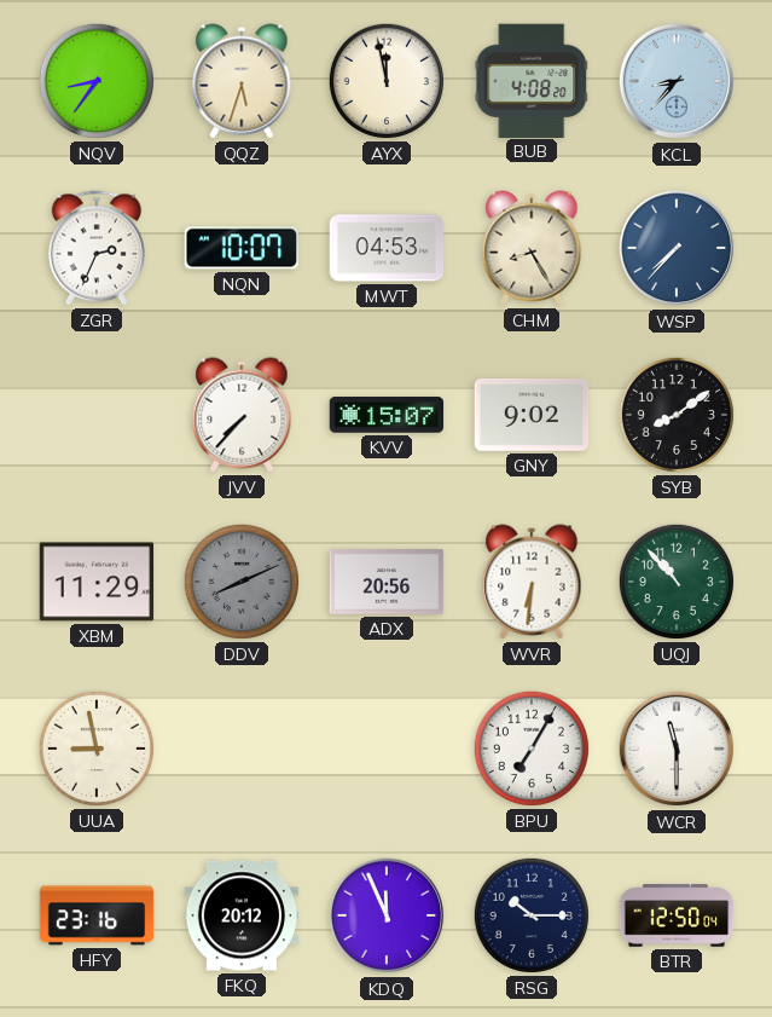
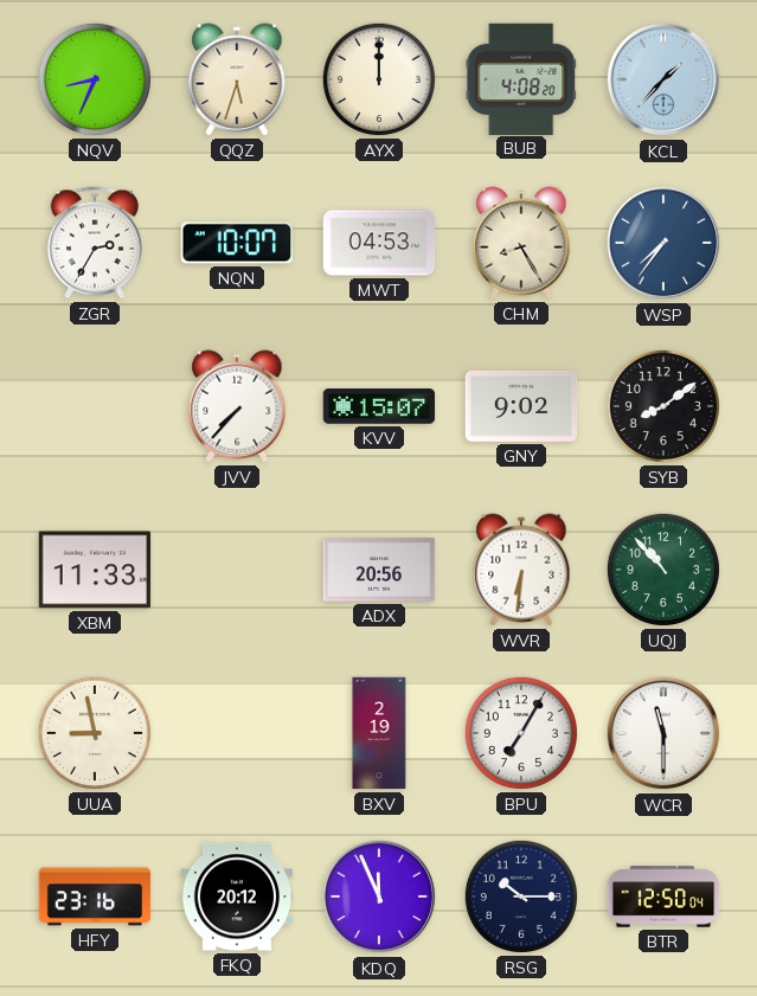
NQV: 8:36 -> 8:34
AYX: 11:58 -> 12:00
KCL: 8:37 -> 1:37
ZGR: 2:34 -> 2:35
WSP: 7:37 -> 7:36
XBM: 11:29 -> 11:33
DDV: 8:11 -> none
BXV: none -> 2:19
